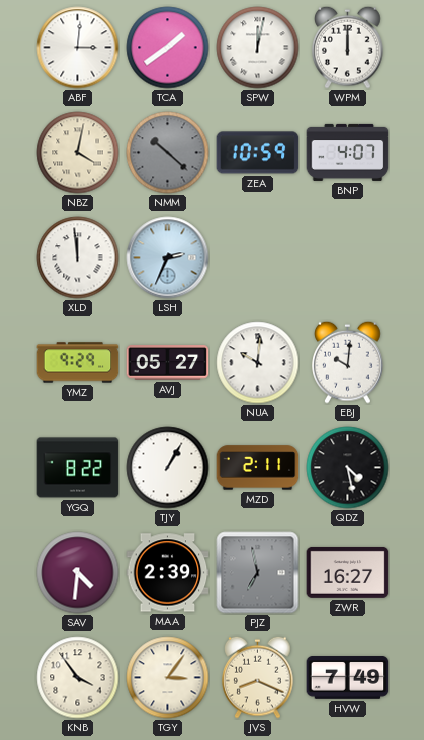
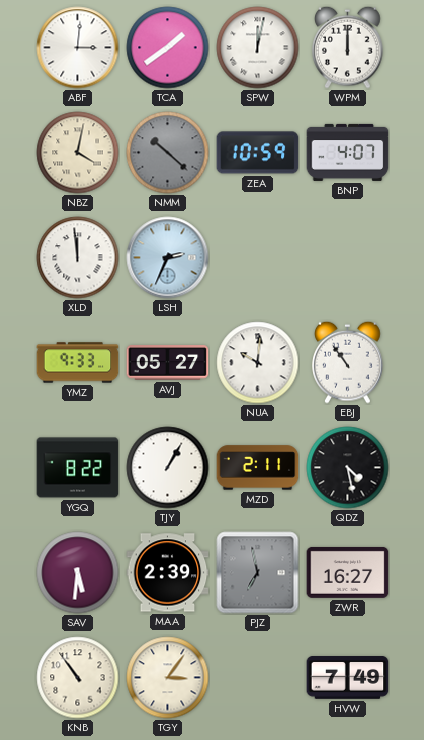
YMZ: 9:29 -> 9:33
EBJ: 10:01 -> 10:54
SAV: 4:31 -> 5:31
KNB: 3:54 -> 10:54
JVS: 8:19 -> none
